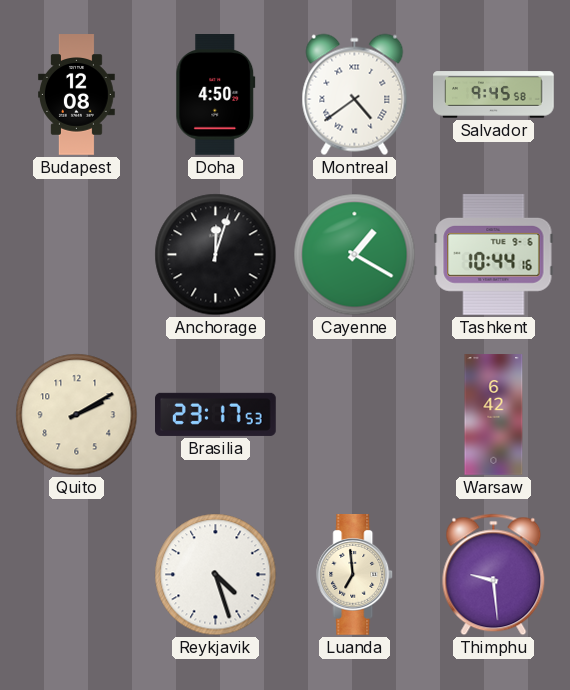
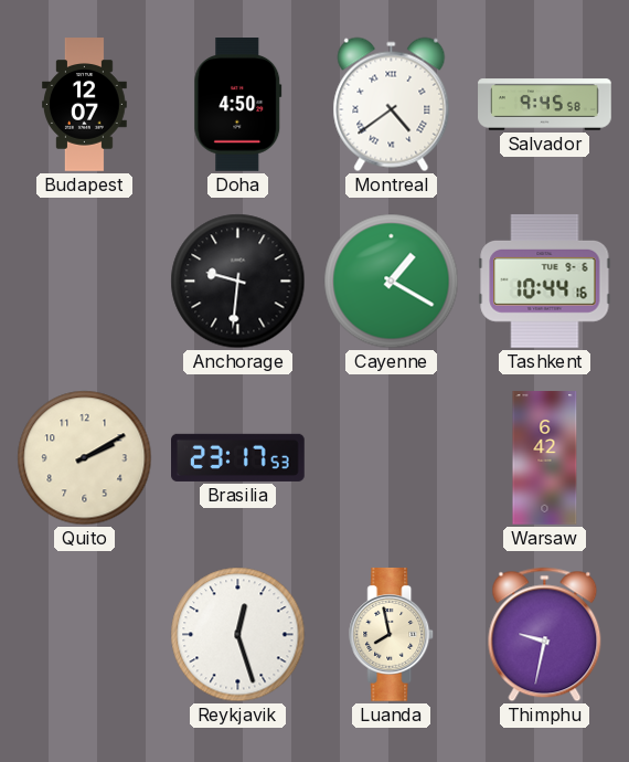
Budapest: 12:08 -> 12:07
Anchorage: 12:03 -> 9:31
Reykjavik: 4:27 -> 12:27
Luanda: 6:59 -> 7:58
Thimphu: 9:29 -> 9:32
